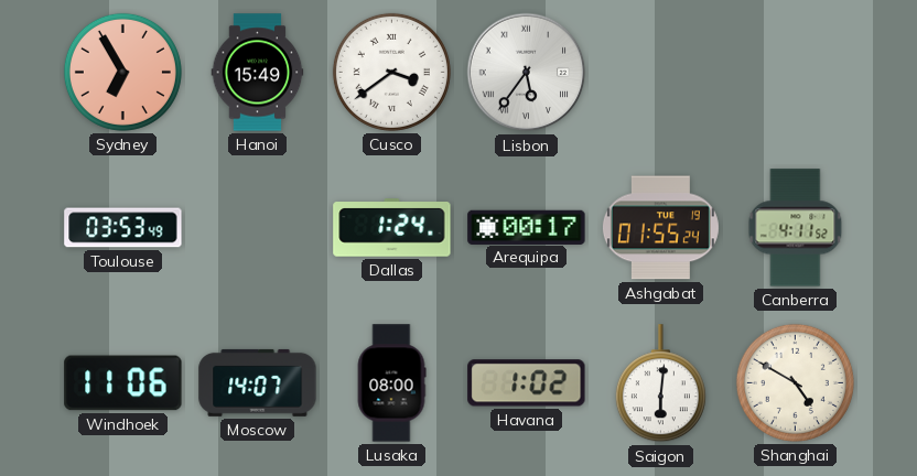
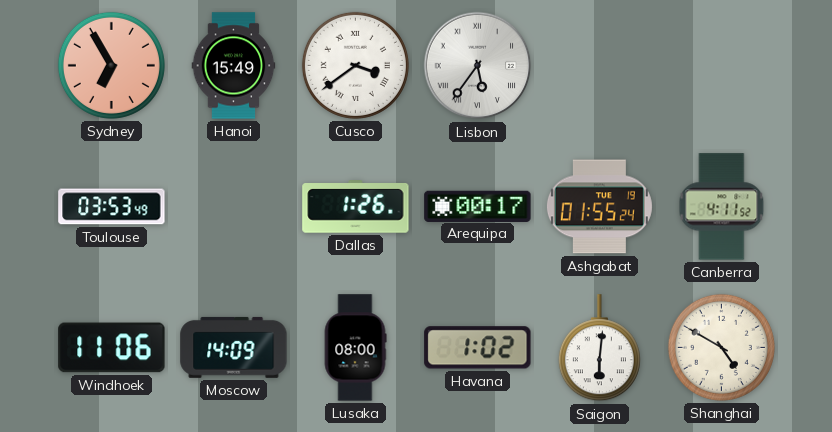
Dallas: 1:24 -> 1:26
Moscow: 14:07 -> 14:09
